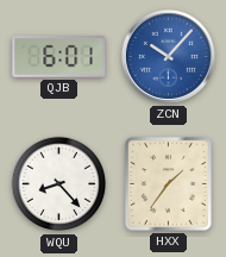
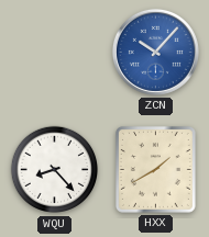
QJB: 6:01 -> none
HXX: 1:36 -> 1:40
